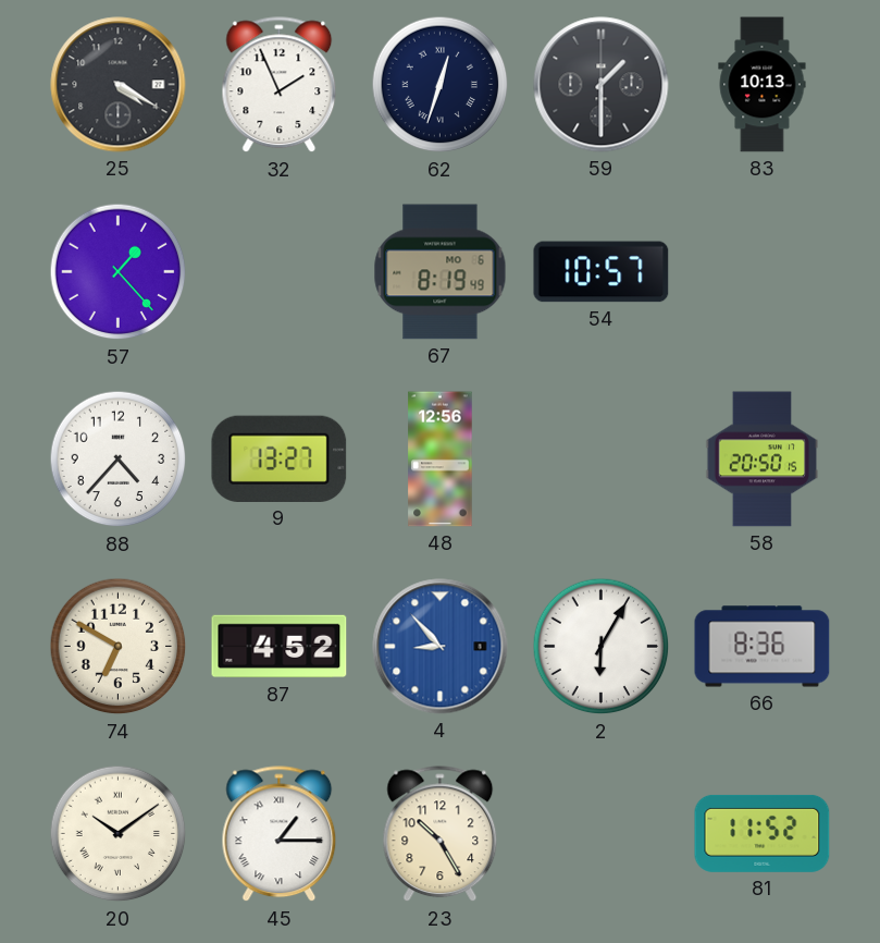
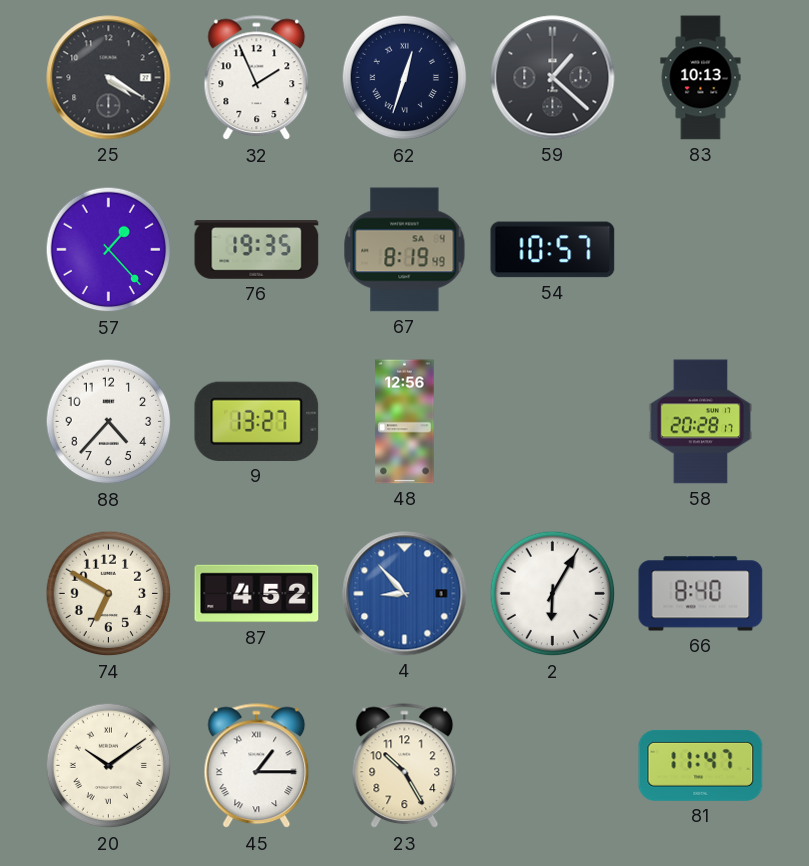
59: 1:30 -> 1:22
76: none -> 19:35
67 date: MO 6 -> SA 4
58: 20:50 -> 20:28
66: 8:36 -> 8:40
81: 11:52 -> 11:47
